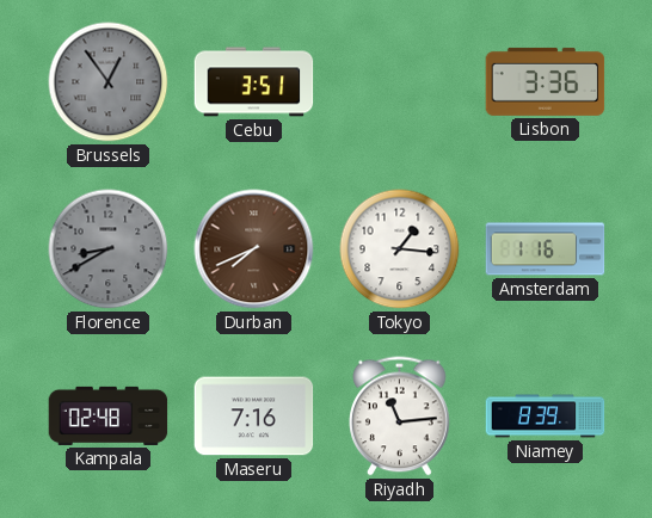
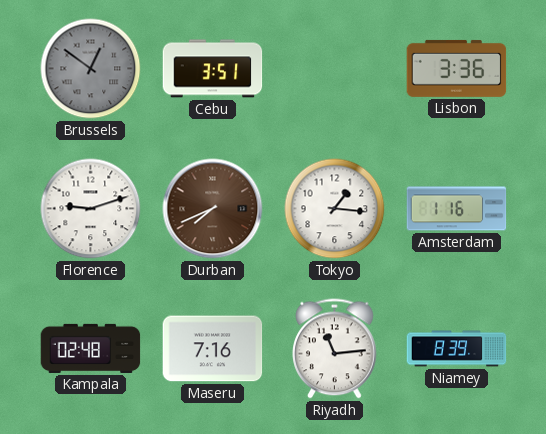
Brussels: 12:54 -> 12:51
Florence: 8:40 -> 9:12
Florence dial: grey -> white
